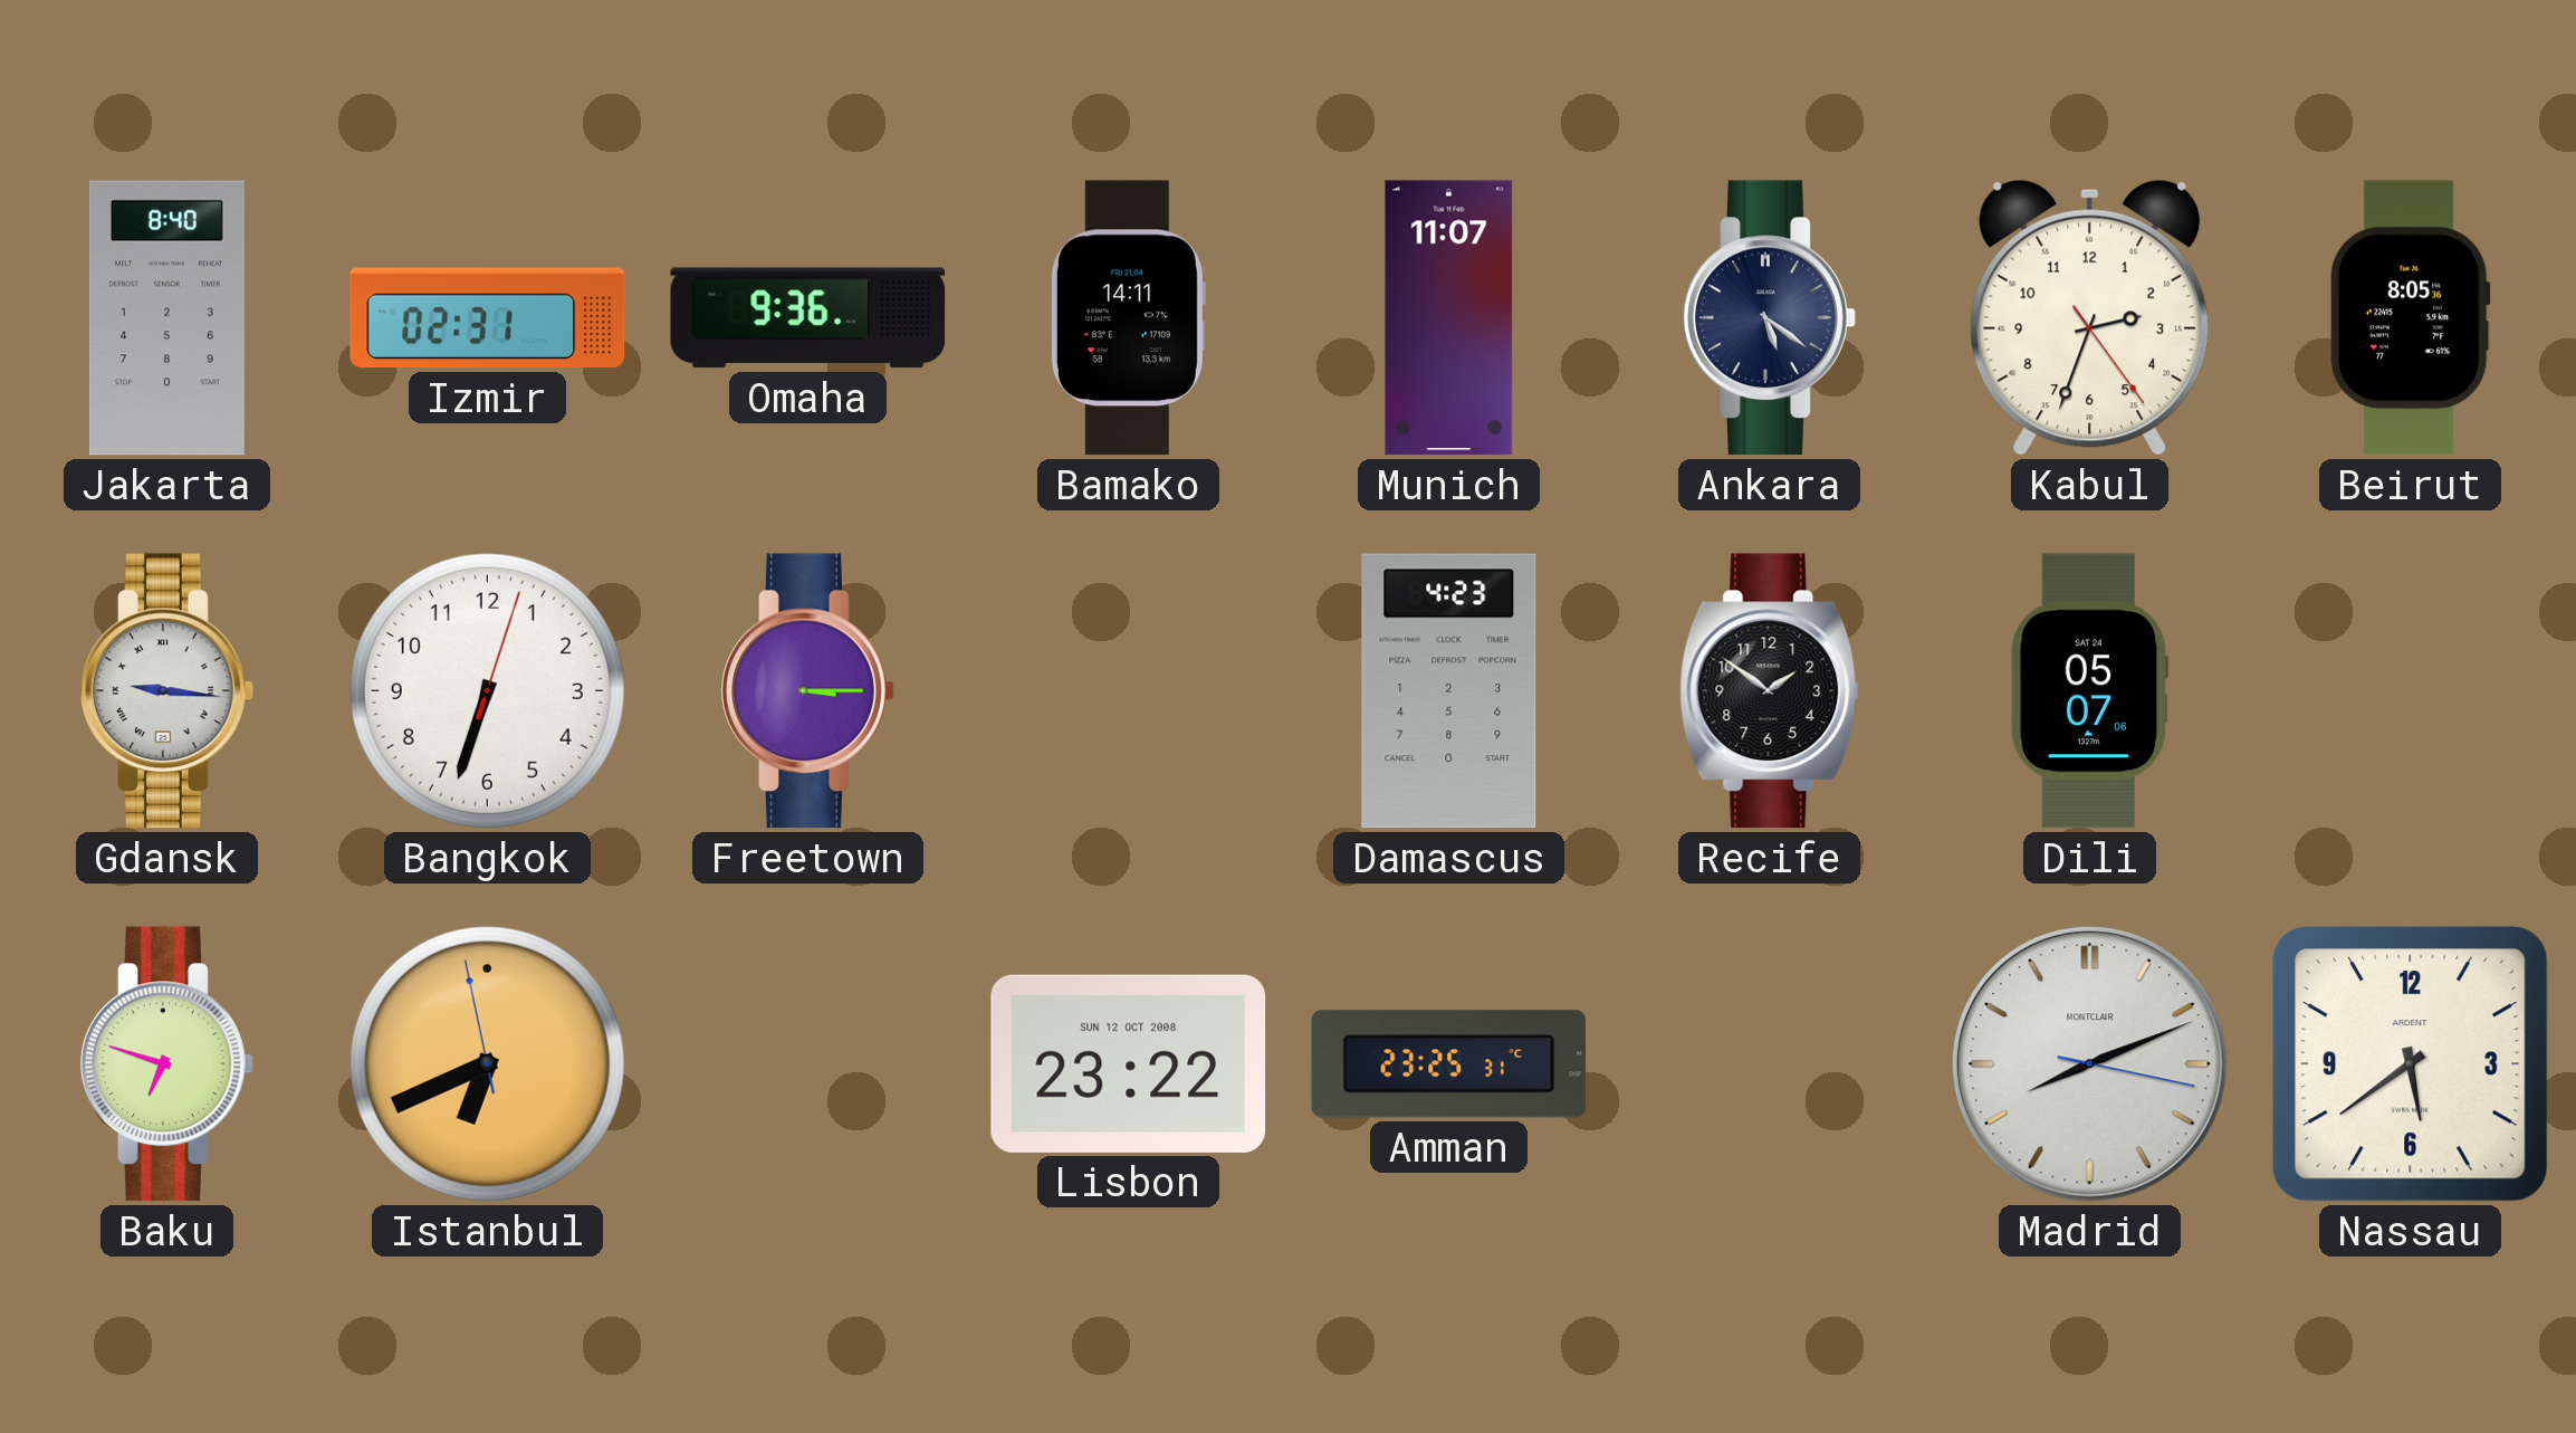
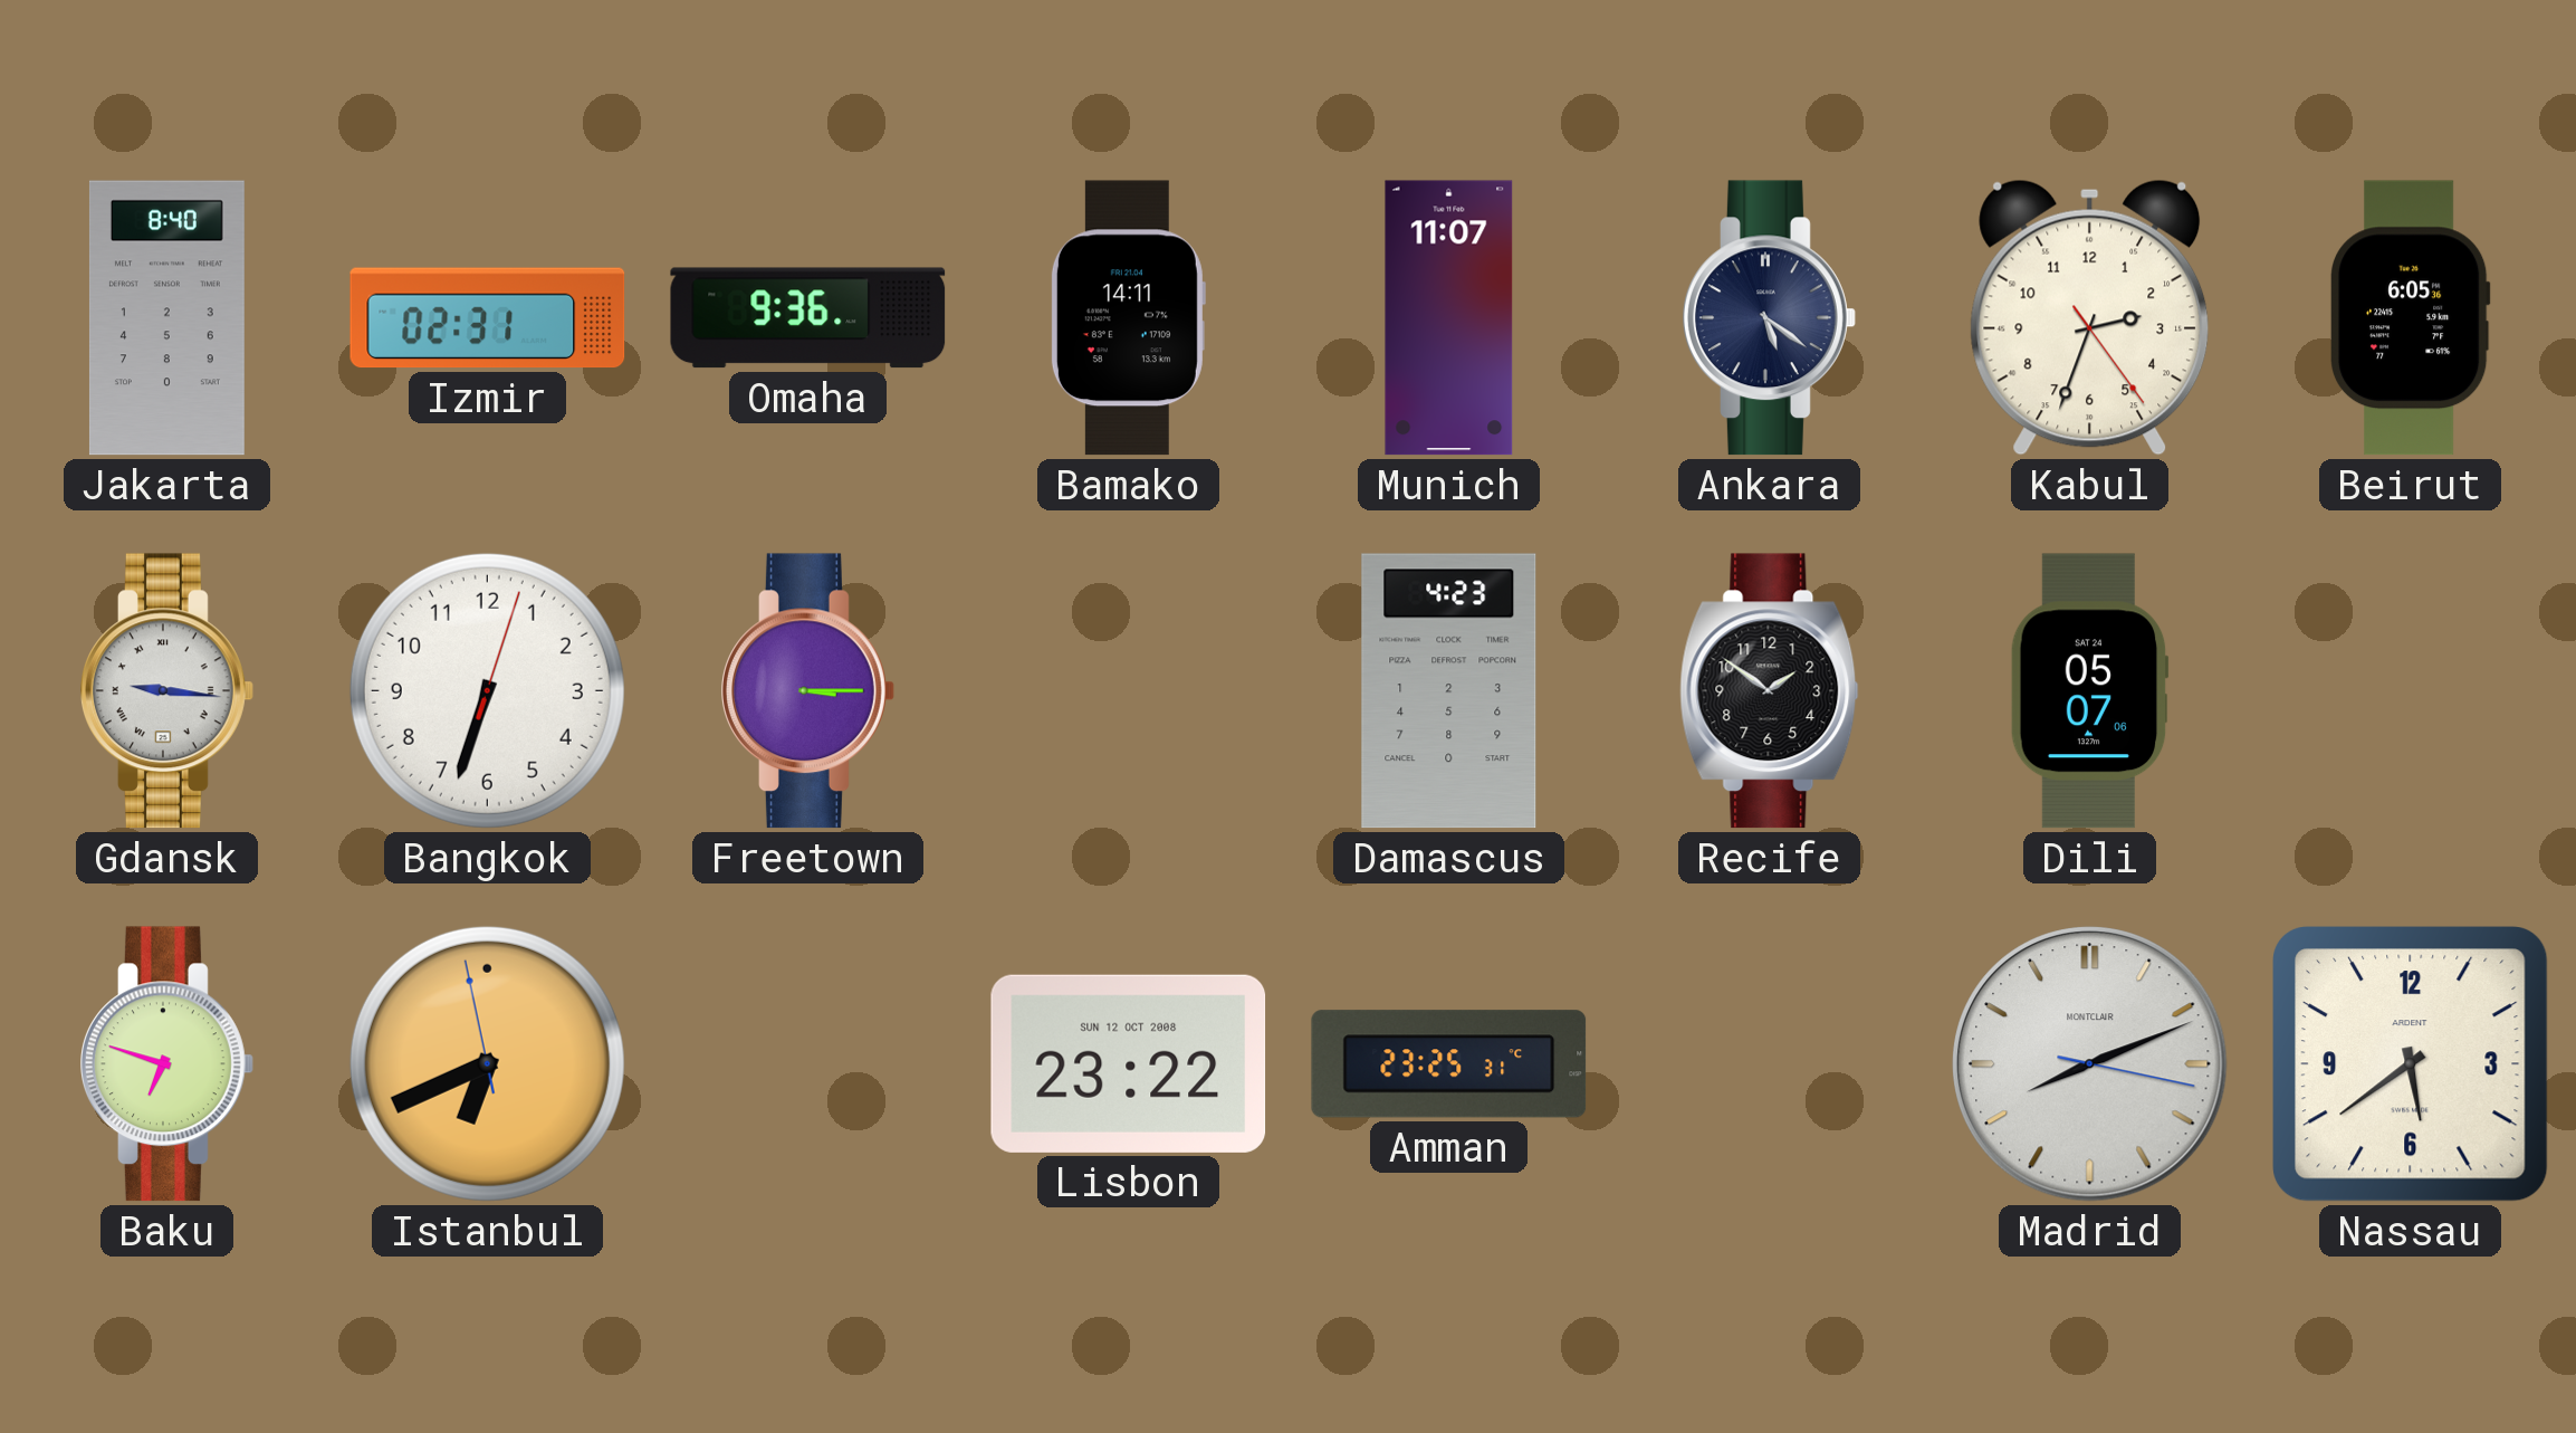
Beirut: 8:05 -> 6:05
